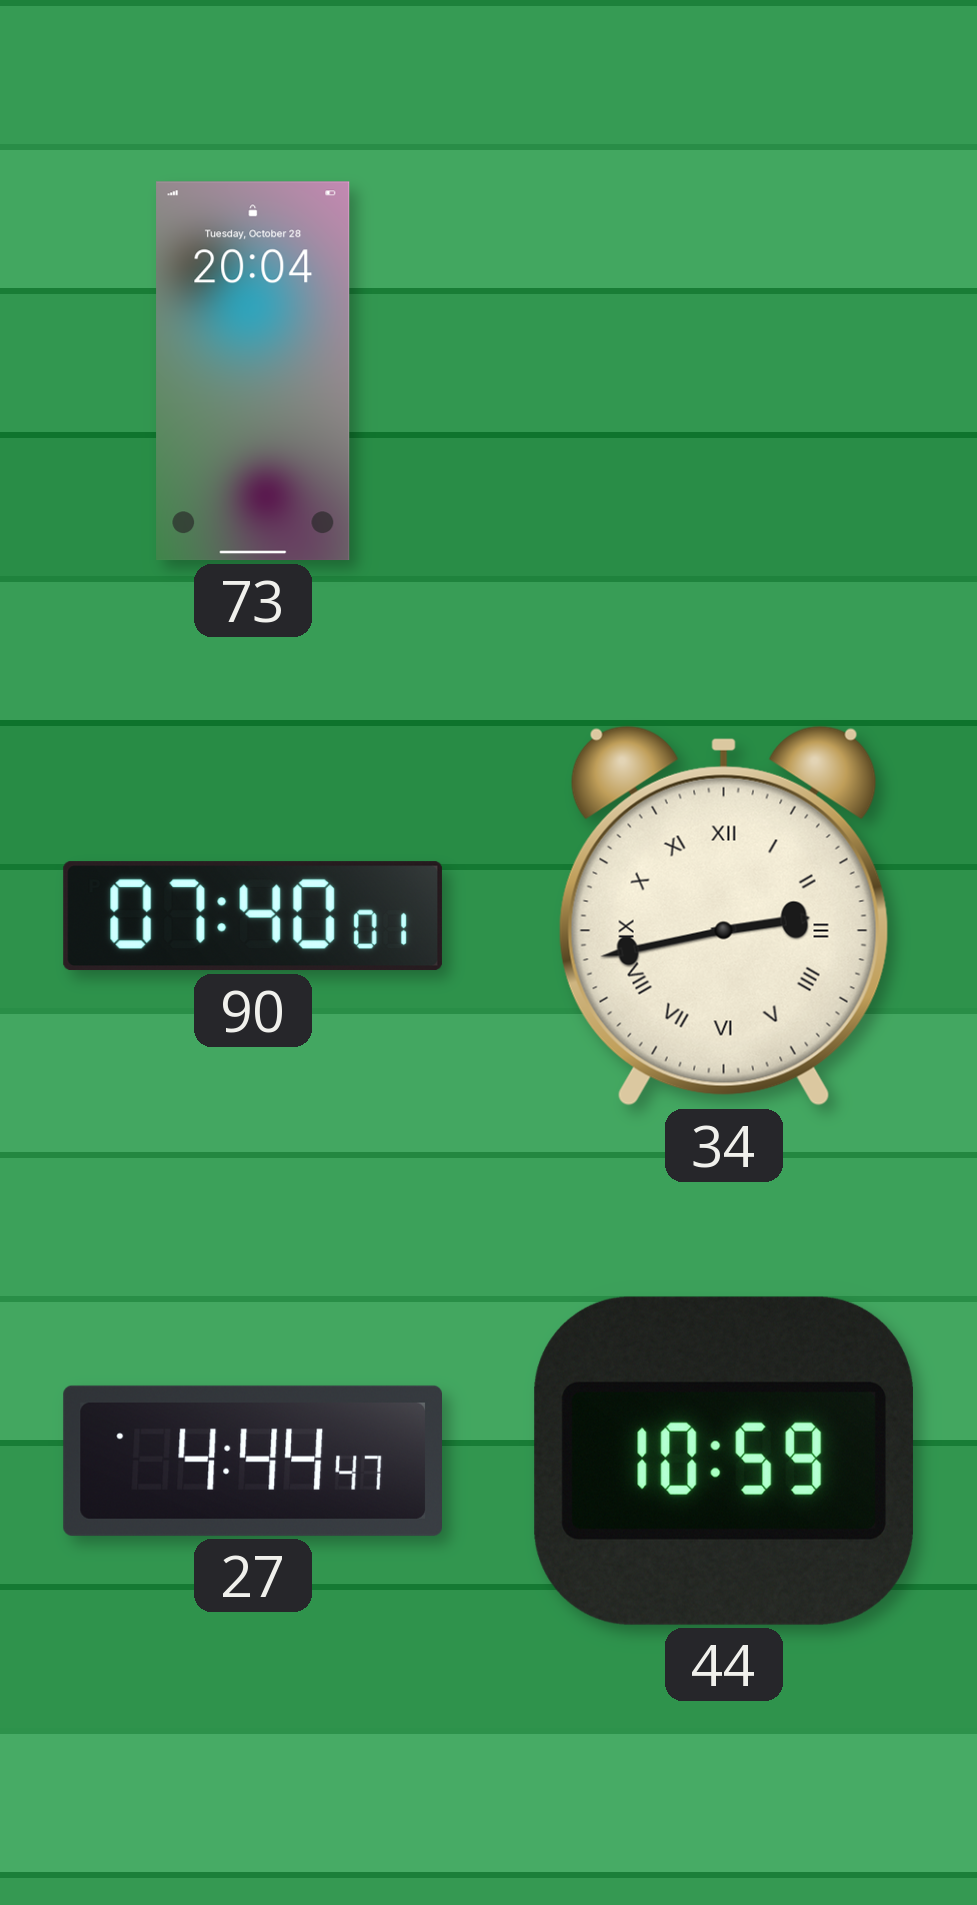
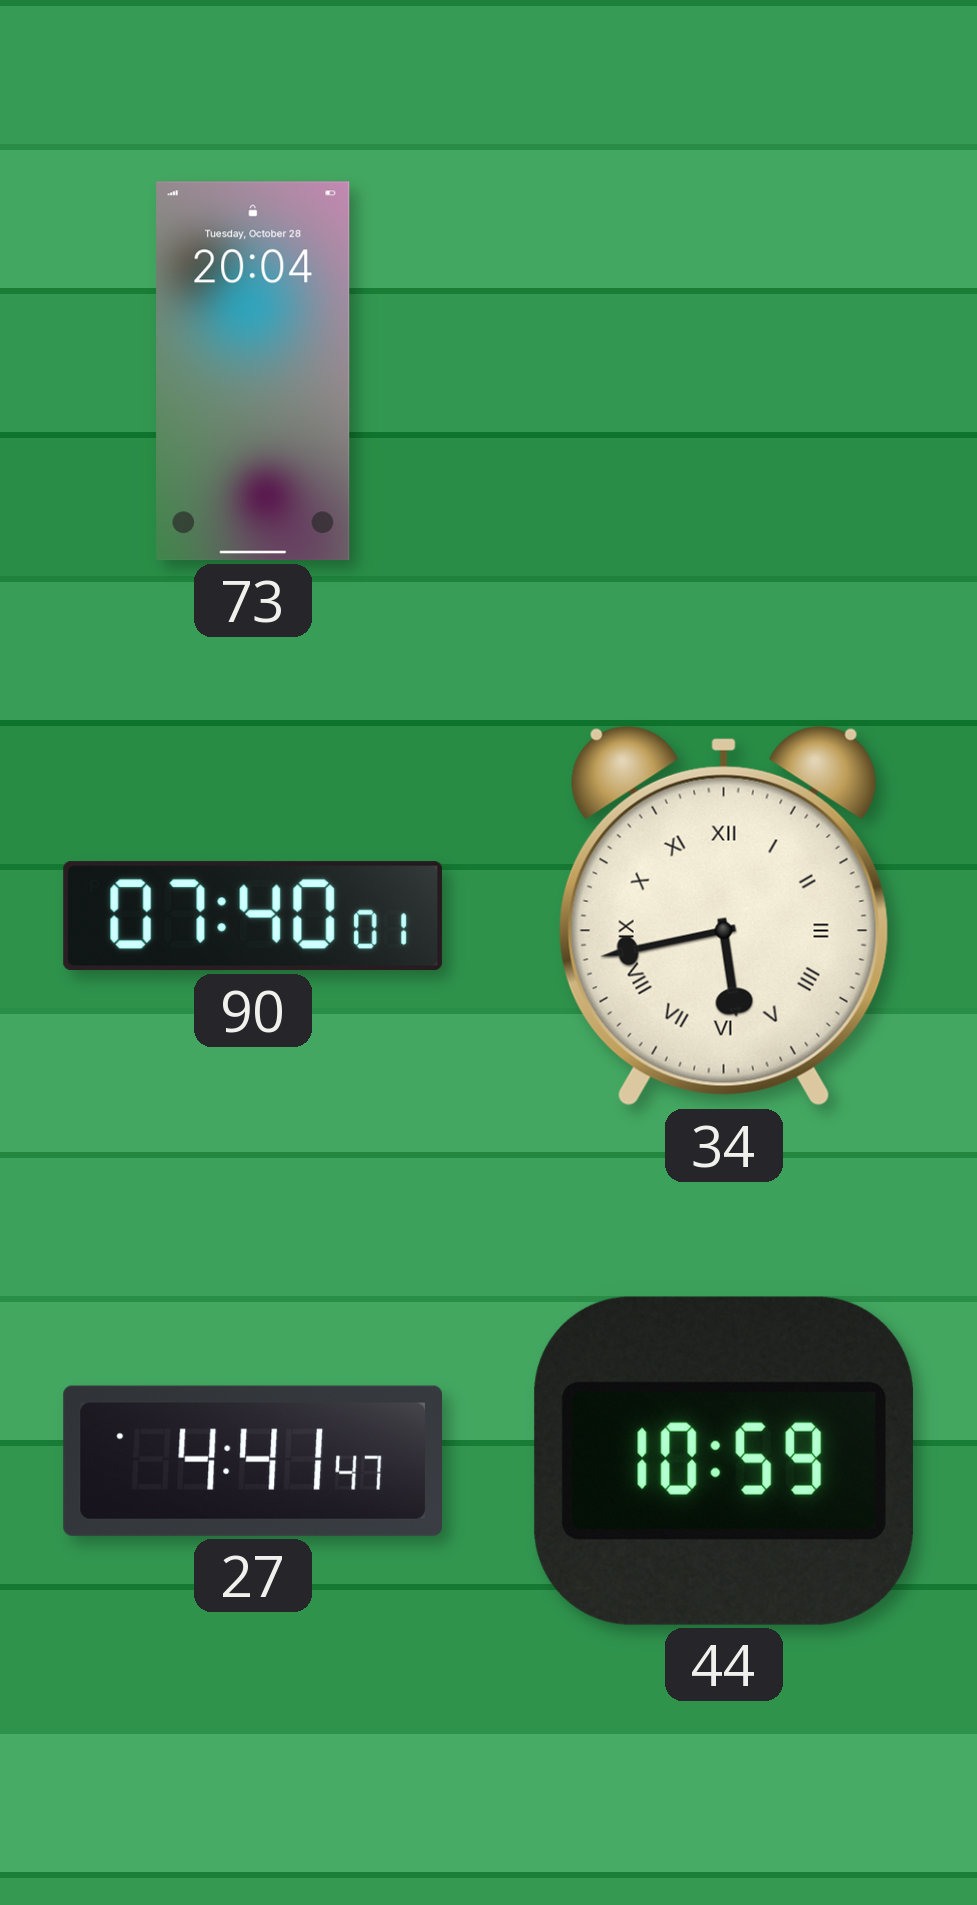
34: 2:43 -> 5:43
27: 4:44 -> 4:41
